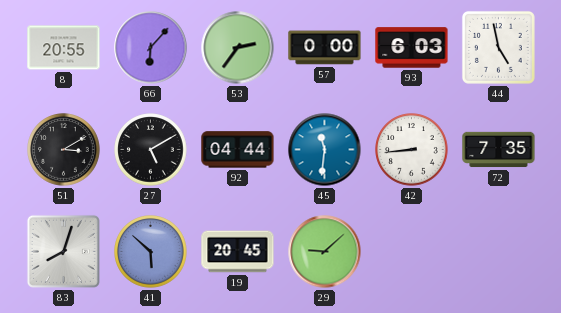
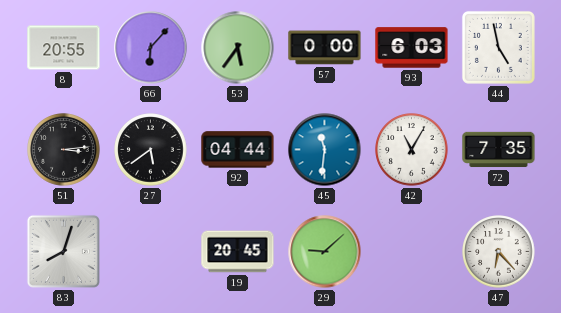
53: 2:36 -> 5:36
51: 3:10 -> 3:14
27: 5:10 -> 5:39
42: 8:44 -> 11:05
41: 5:52 -> none
47: none -> 6:23
